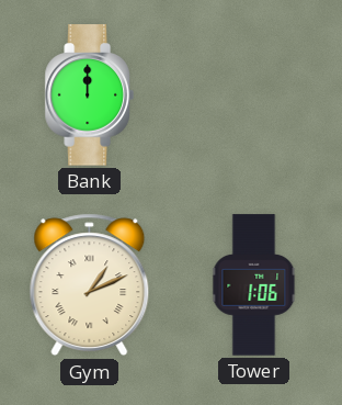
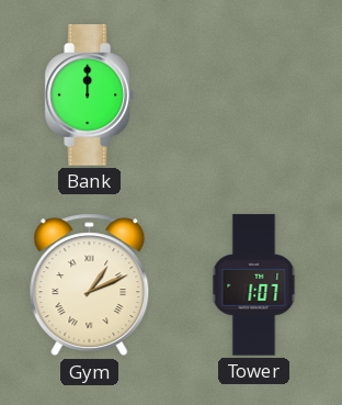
Tower: 1:06 -> 1:07
